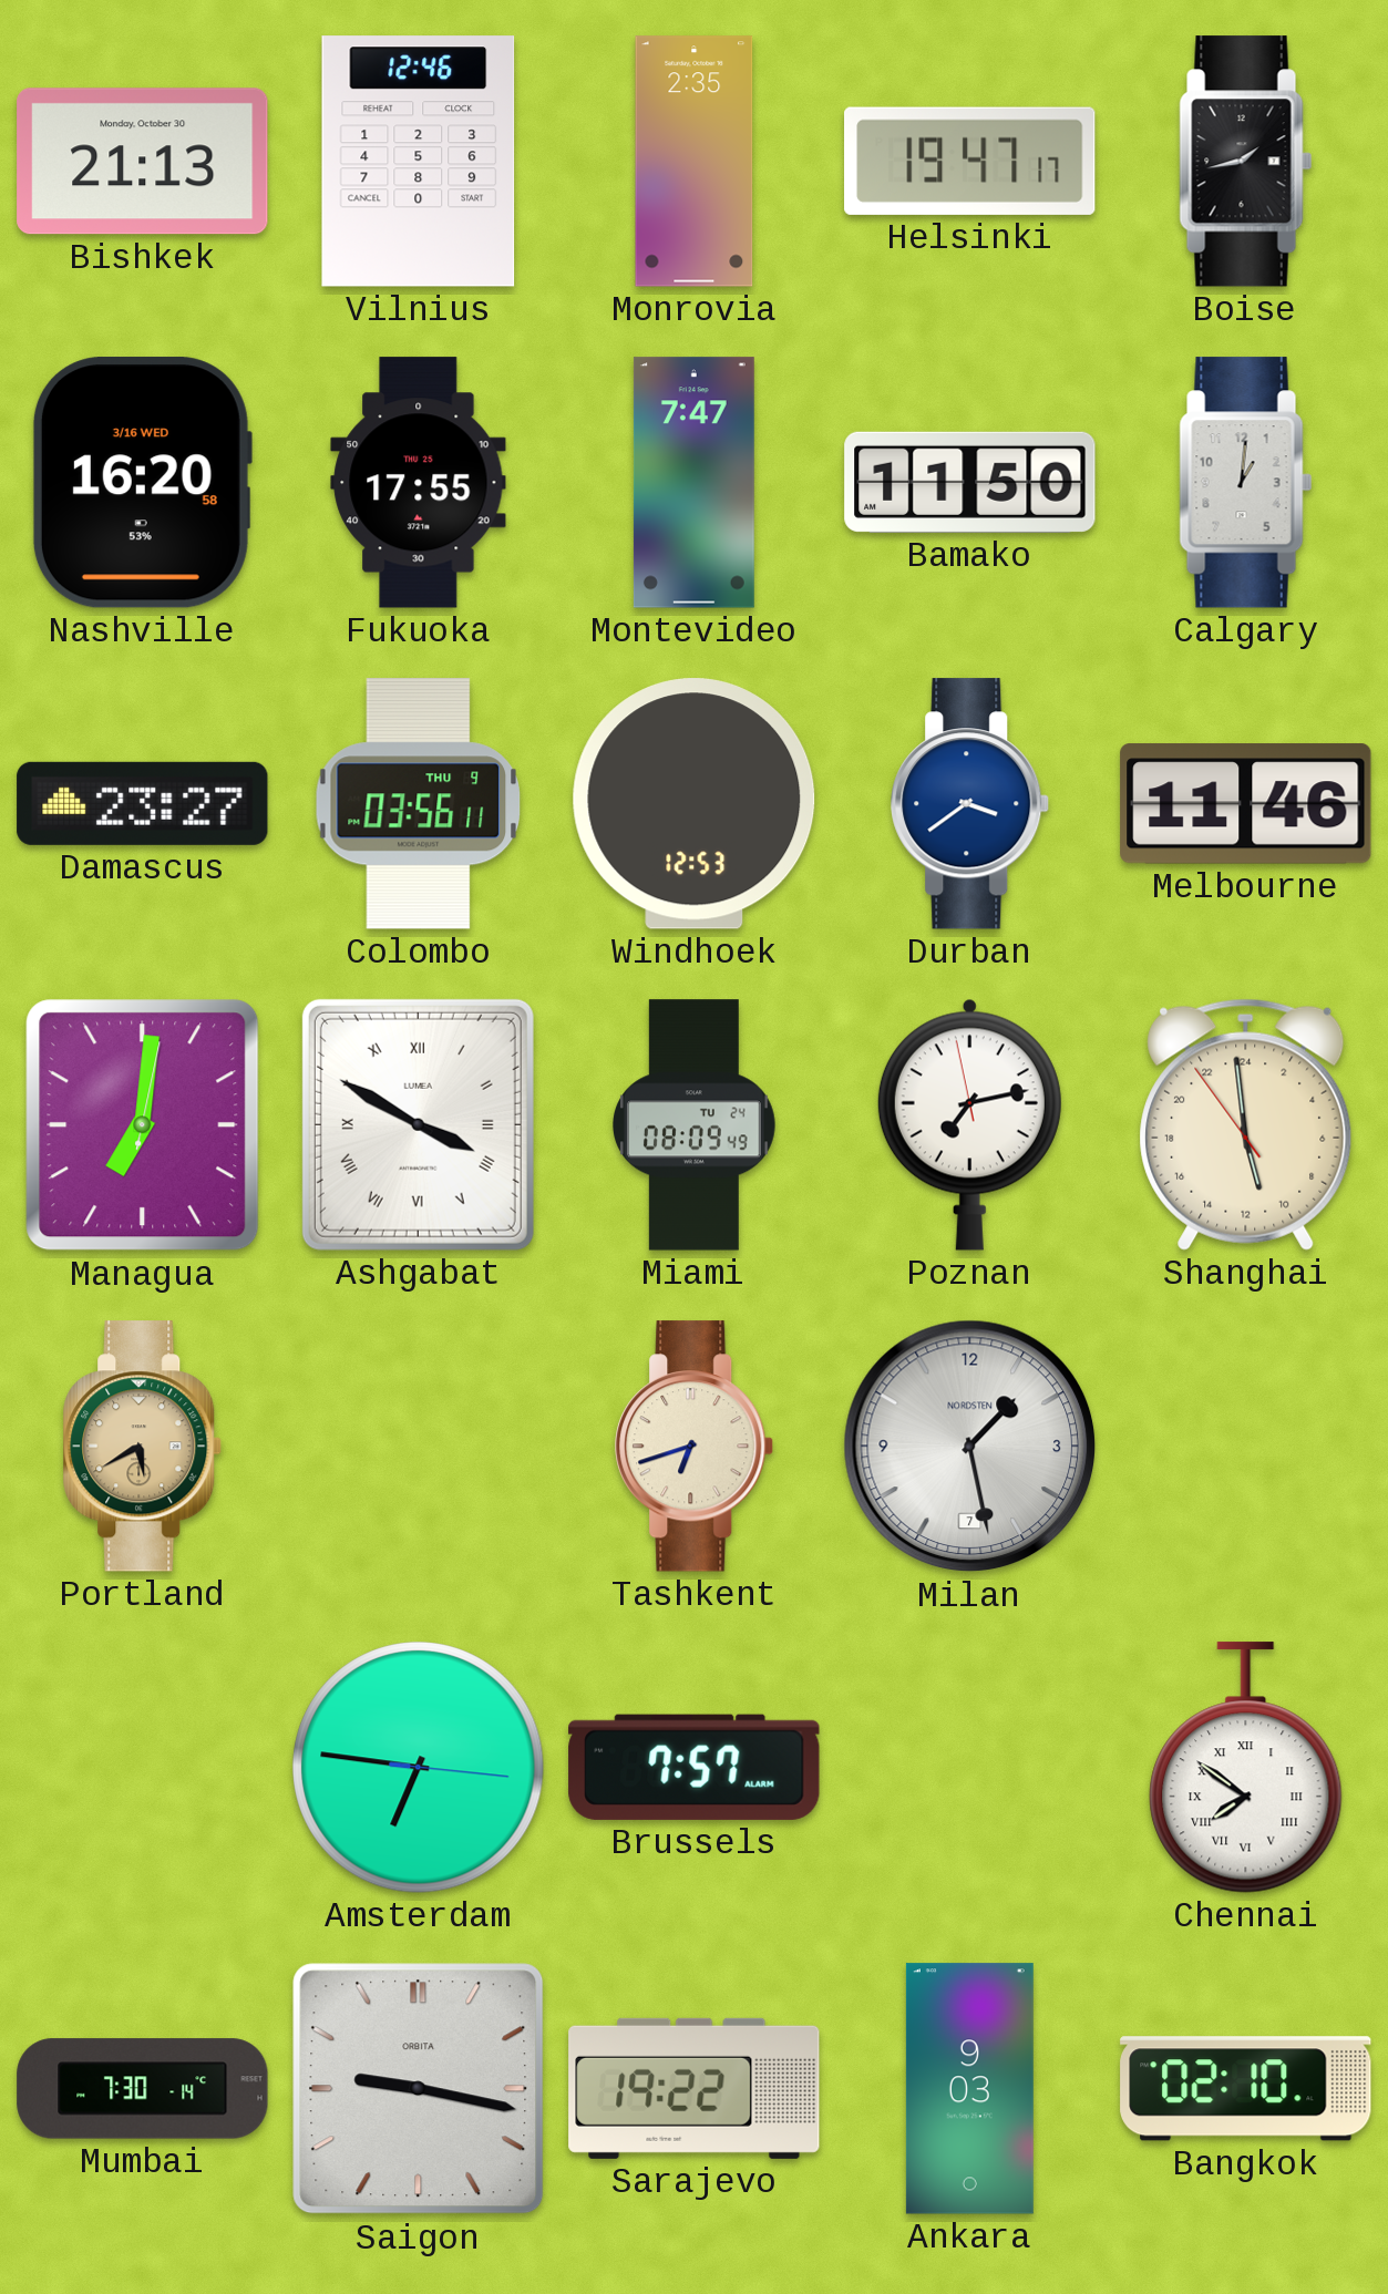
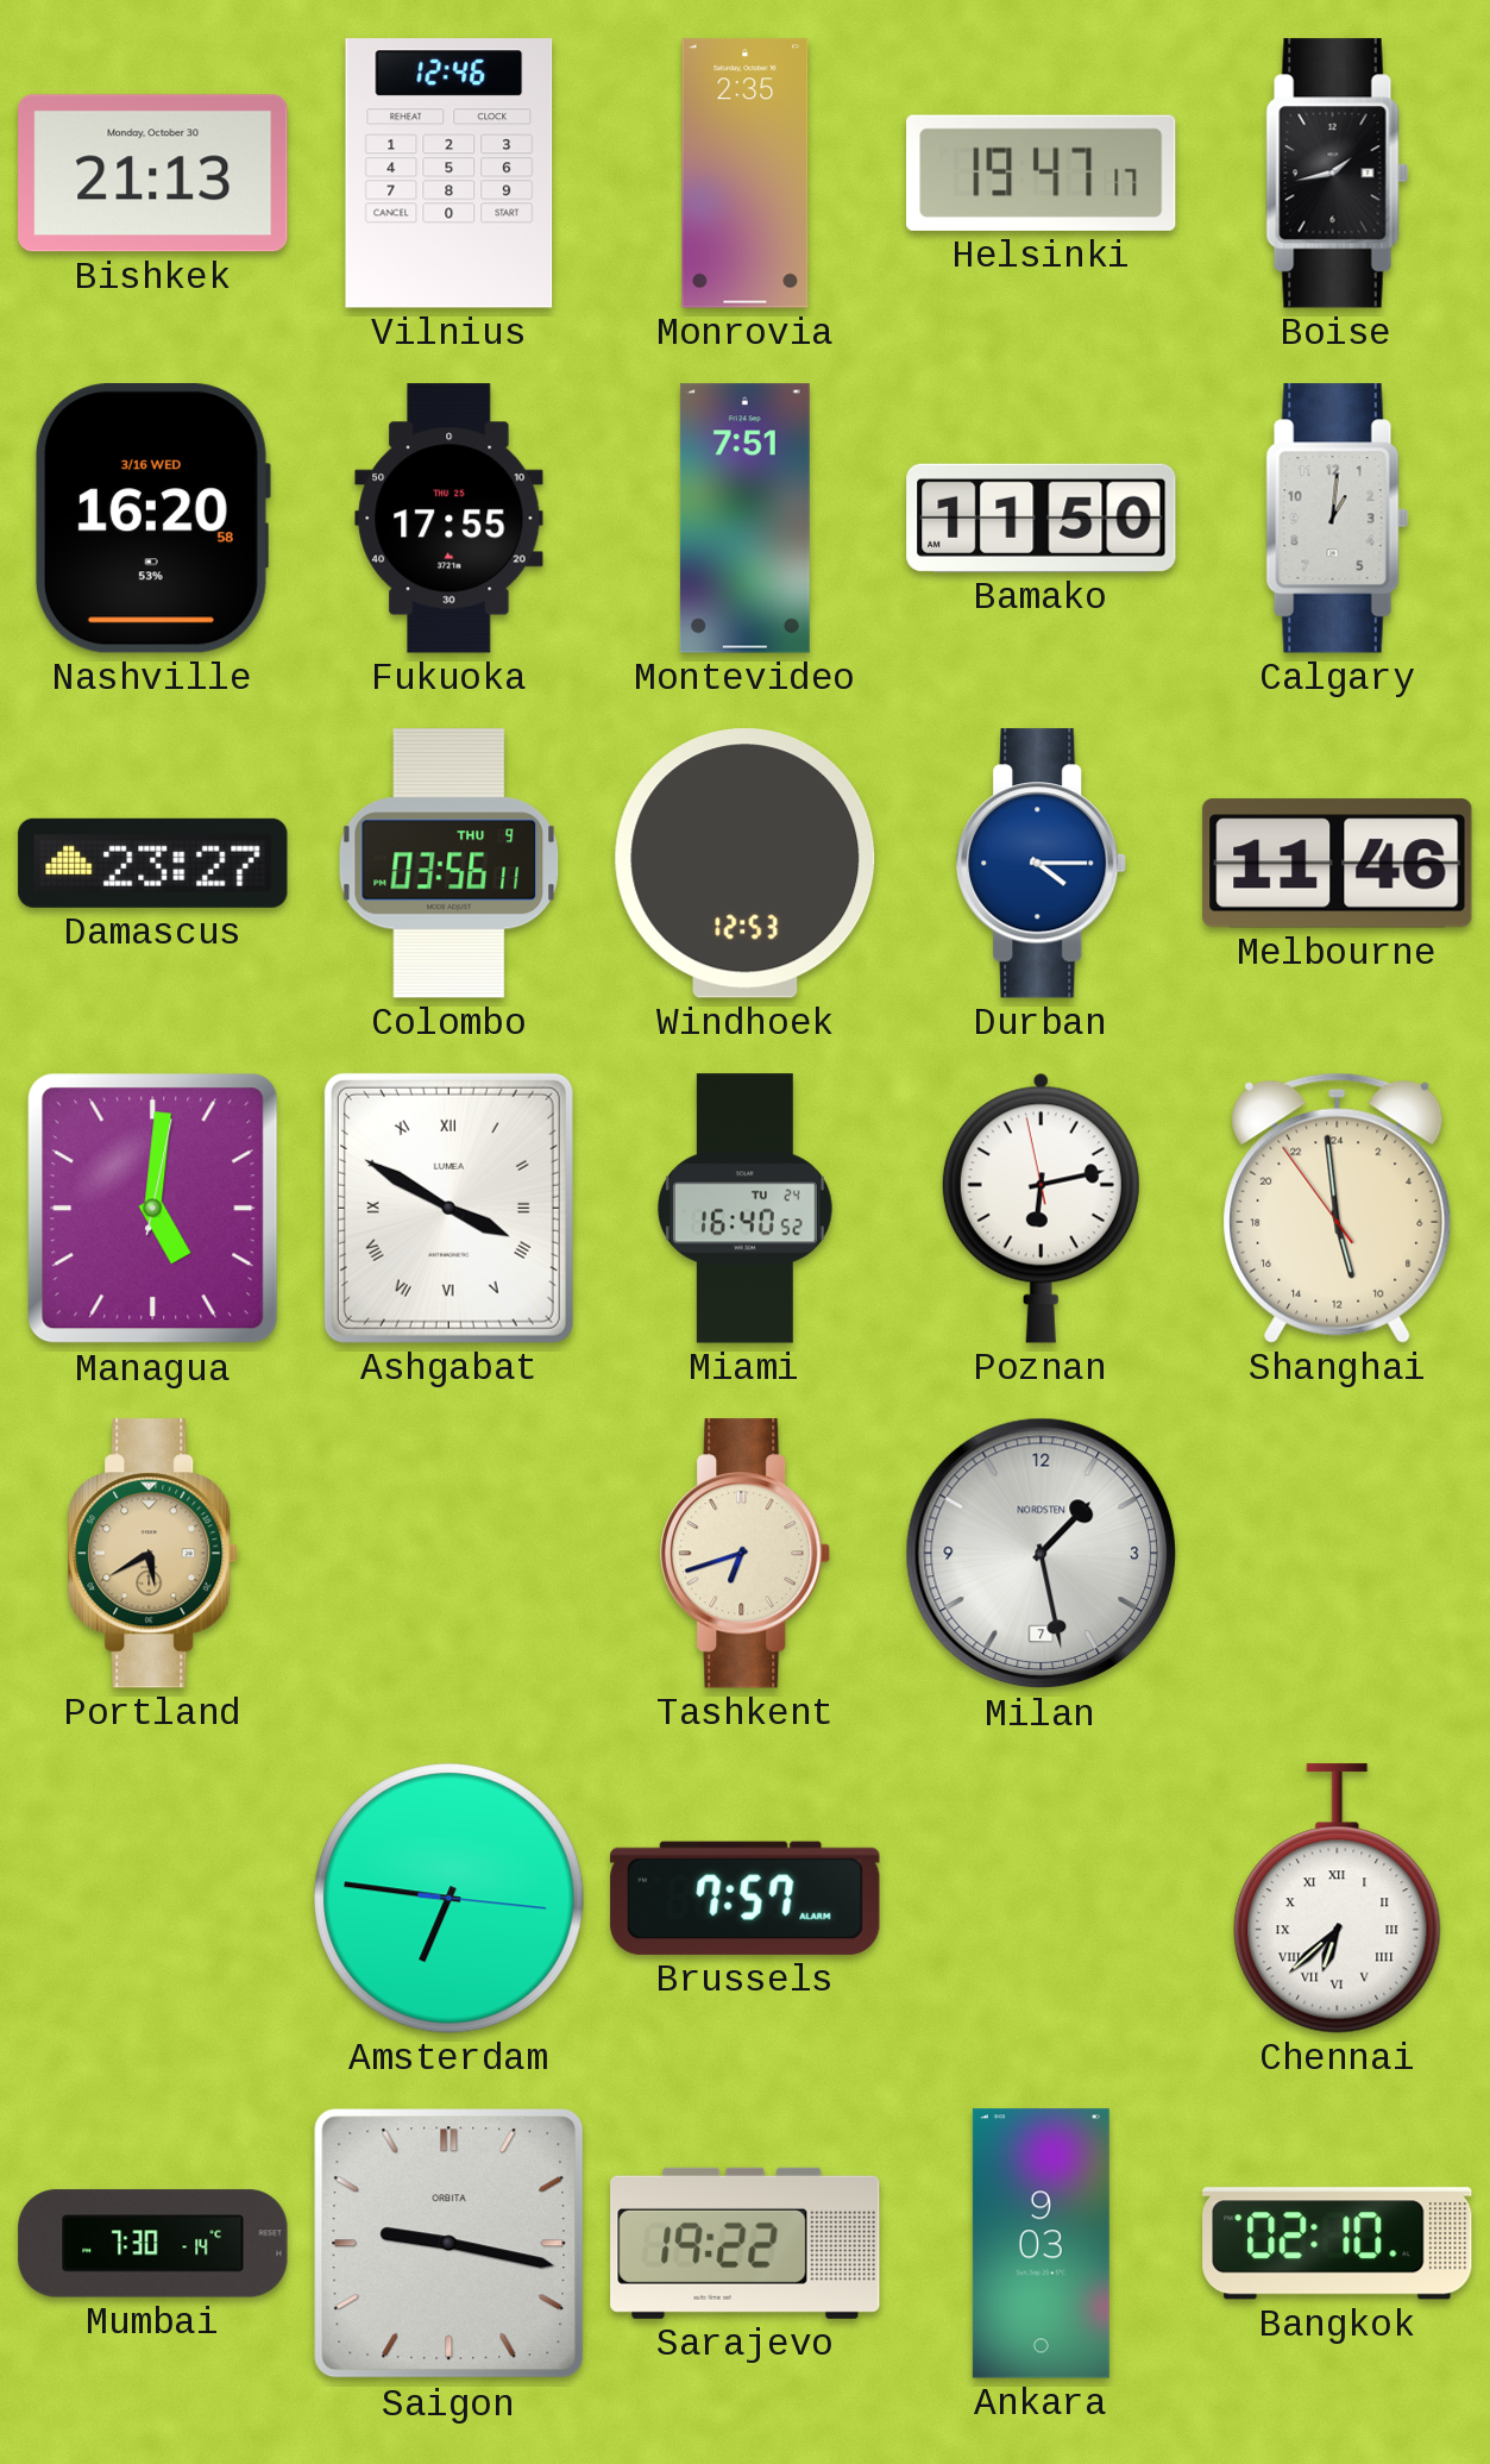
Montevideo: 7:47 -> 7:51
Durban: 3:39 -> 4:15
Managua: 7:01 -> 5:01
Miami: 08:09 -> 16:40
Poznan: 7:12 -> 6:12
Chennai: 7:51 -> 6:38
